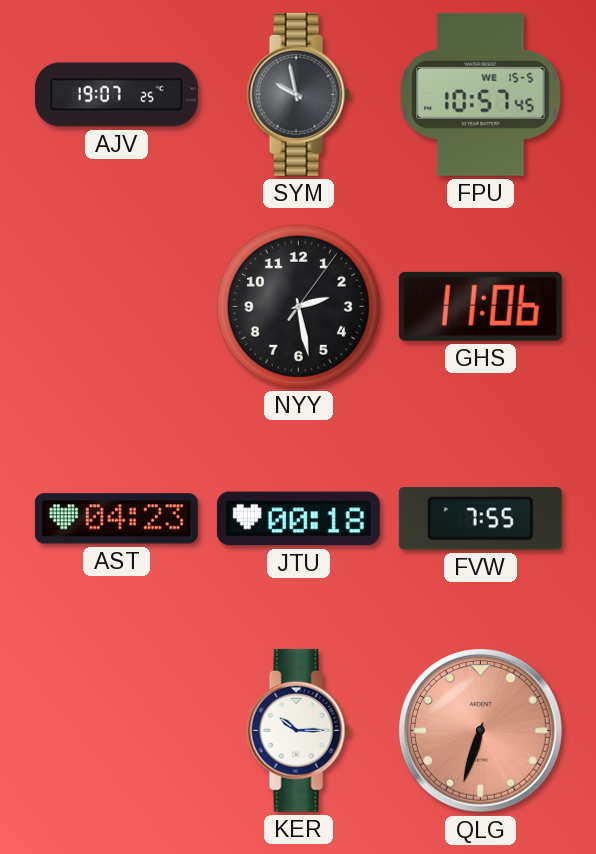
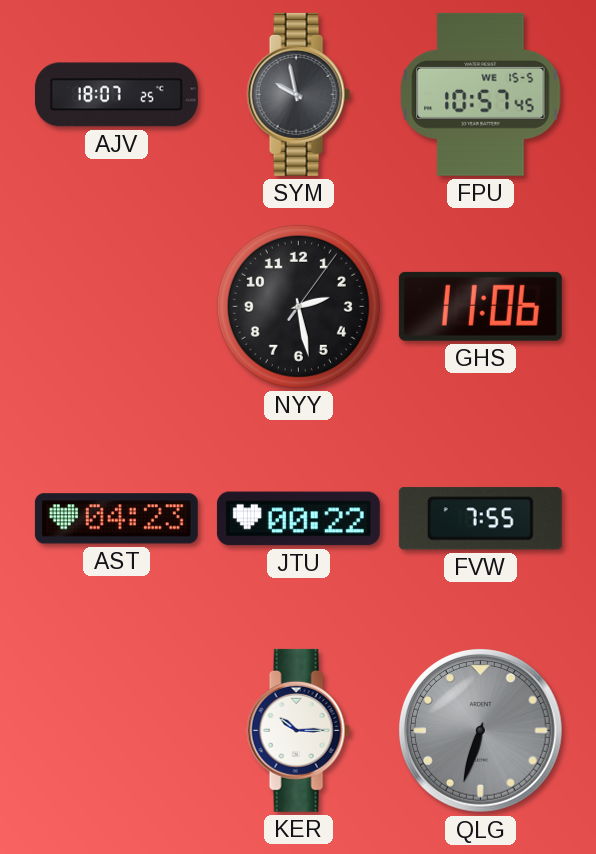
AJV: 19:07 -> 18:07
JTU: 00:18 -> 00:22
QLG dial: salmon -> grey
